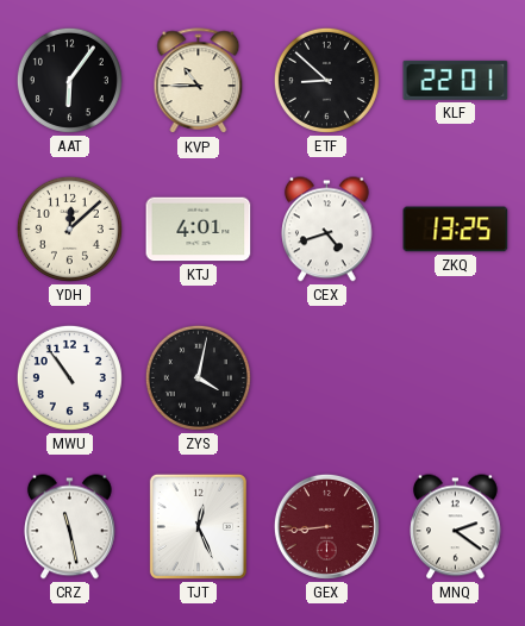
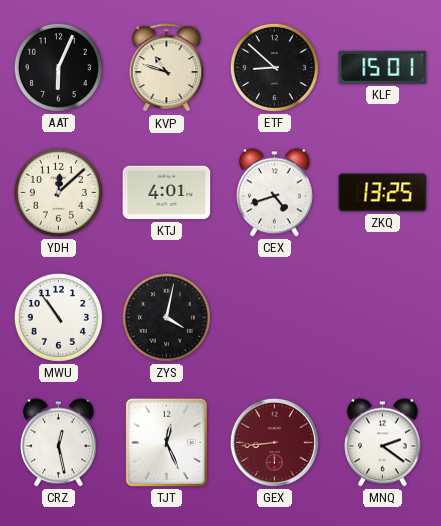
AAT: 6:06 -> 6:04
KVP: 10:45 -> 10:48
KLF: 22:01 -> 15:01
CRZ: 11:28 -> 12:28
